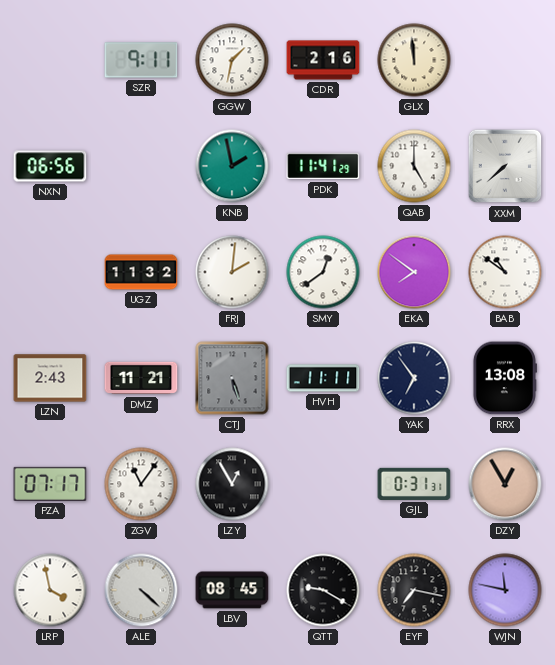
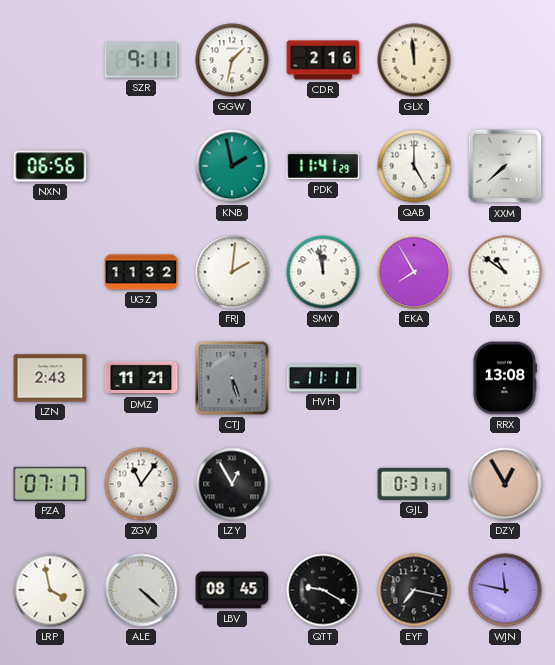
SMY: 12:39 -> 11:58
EKA: 7:51 -> 7:55
YAK: 6:54 -> none
